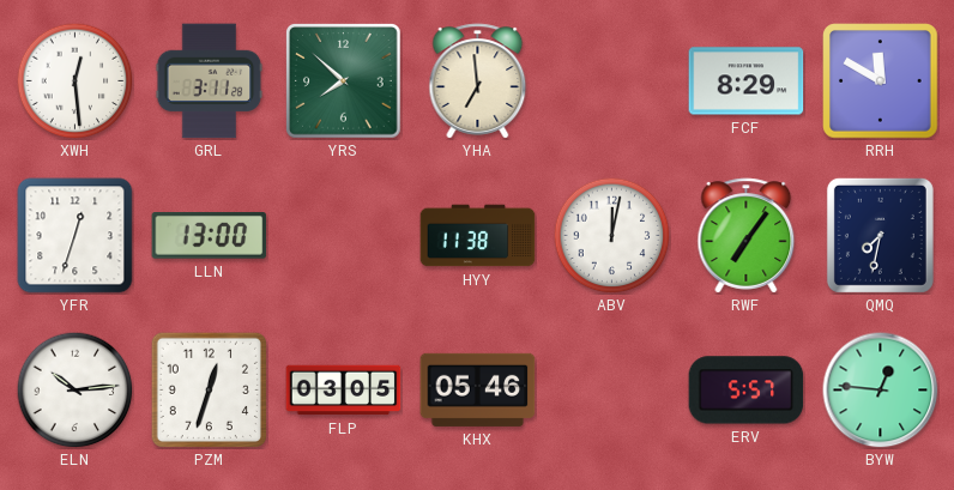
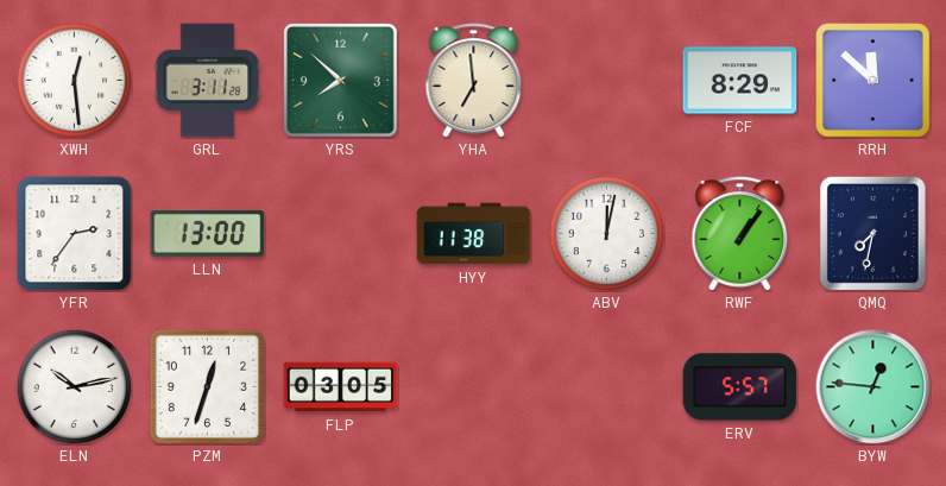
RRH: 11:50 -> 11:52
YFR: 12:33 -> 2:36
RWF: 7:06 -> 1:06
ELN: 10:14 -> 10:13
KHX: 05:46 -> none
